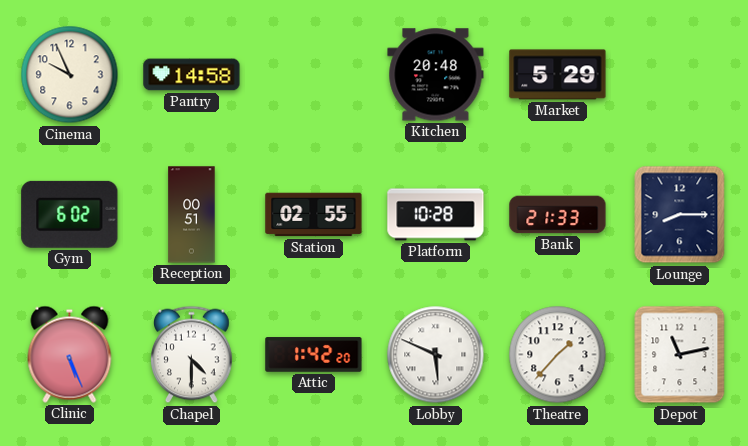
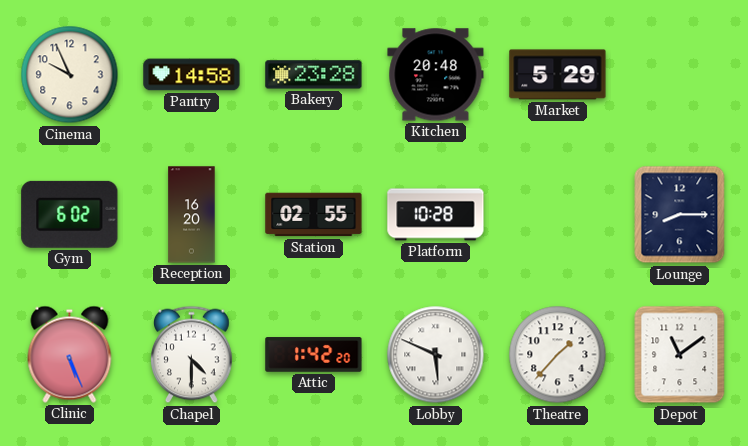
Bakery: none -> 23:28
Reception: 00:51 -> 16:20
Bank: 21:33 -> none
Depot: 11:13 -> 11:09
